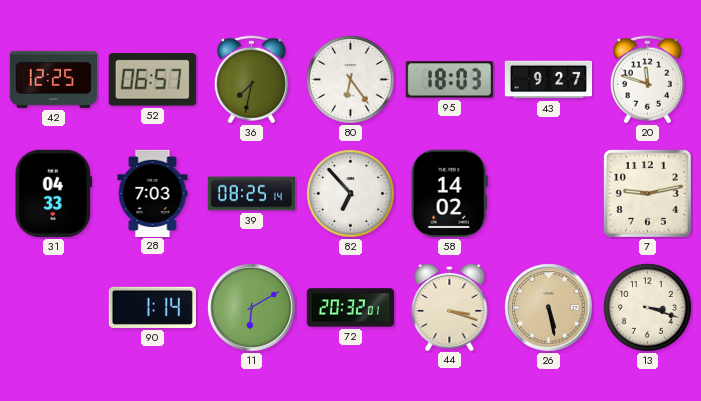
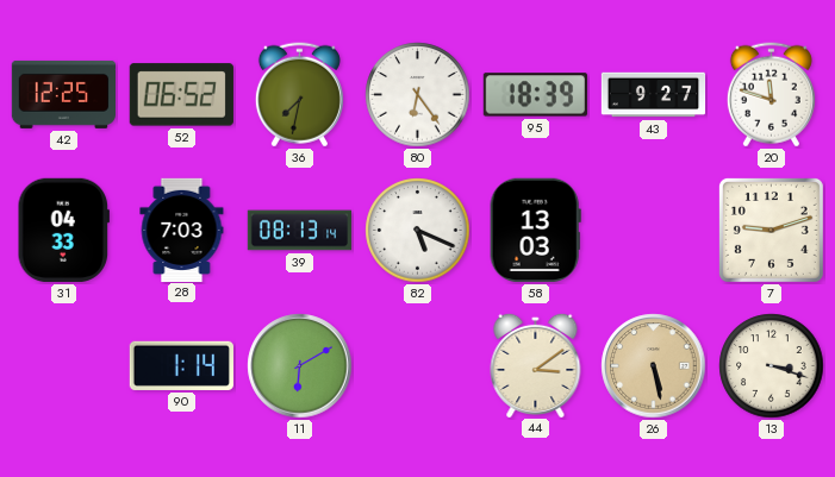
52: 06:57 -> 06:52
95: 18:03 -> 18:39
39: 08:25 -> 08:13
82: 6:53 -> 5:19
58: 14:02 -> 13:03
7: 9:13 -> 9:12
72: 20:32 -> none
44: 3:18 -> 3:09
